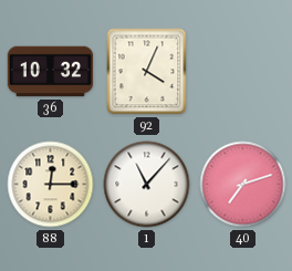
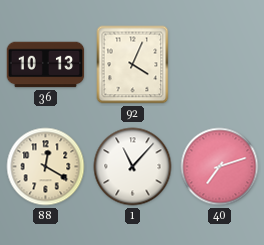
36: 10:32 -> 10:13
88: 12:15 -> 12:20
